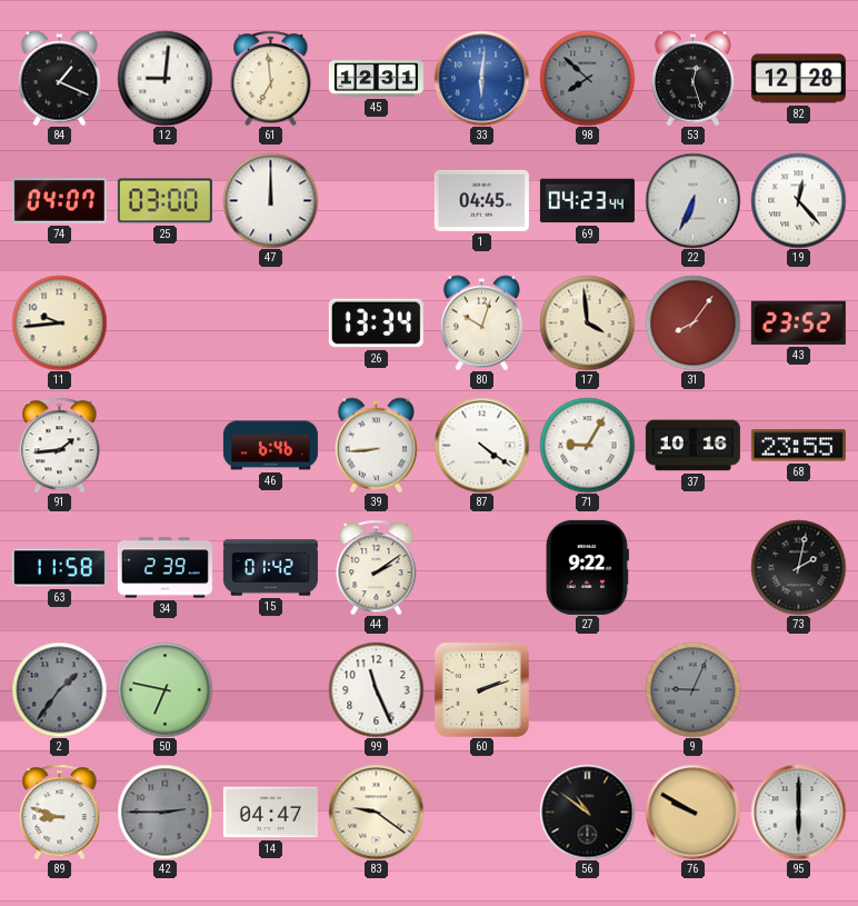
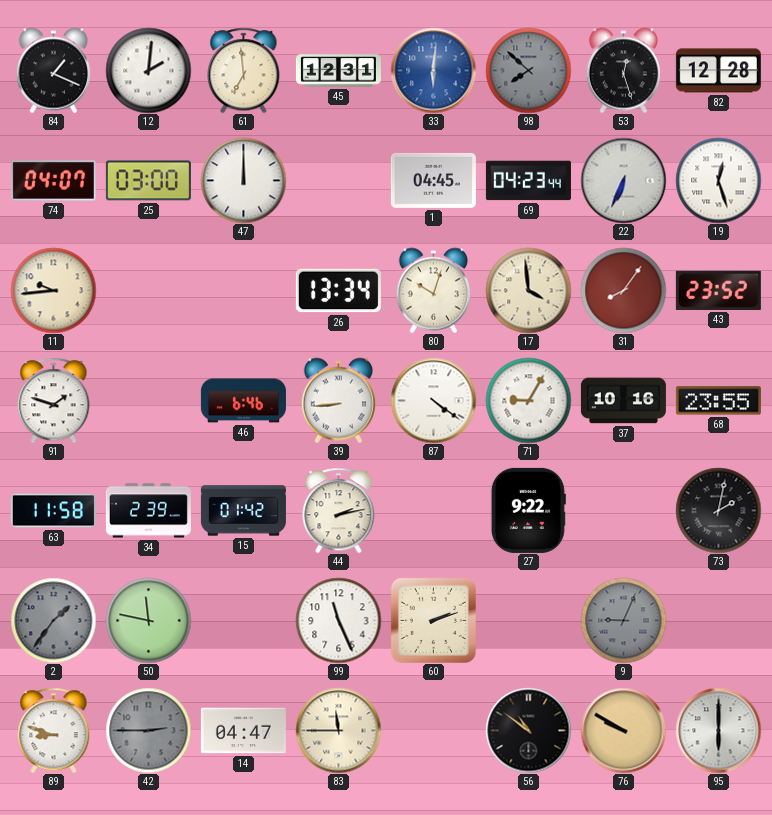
12: 9:01 -> 2:01
19: 12:23 -> 12:27
91: 1:44 -> 1:48
44: 2:09 -> 2:13
50: 6:47 -> 11:47
83: 9:21 -> 11:45
